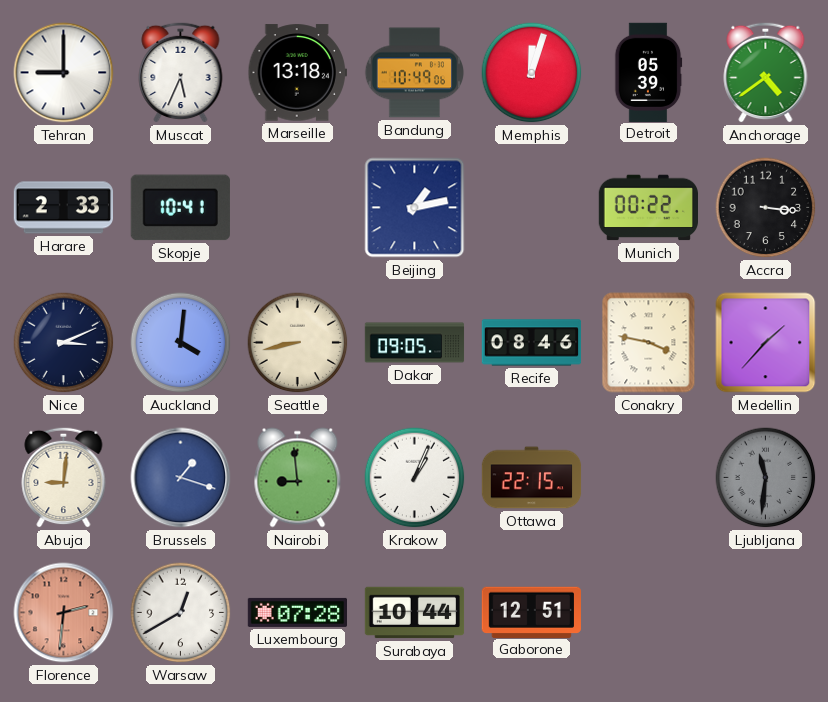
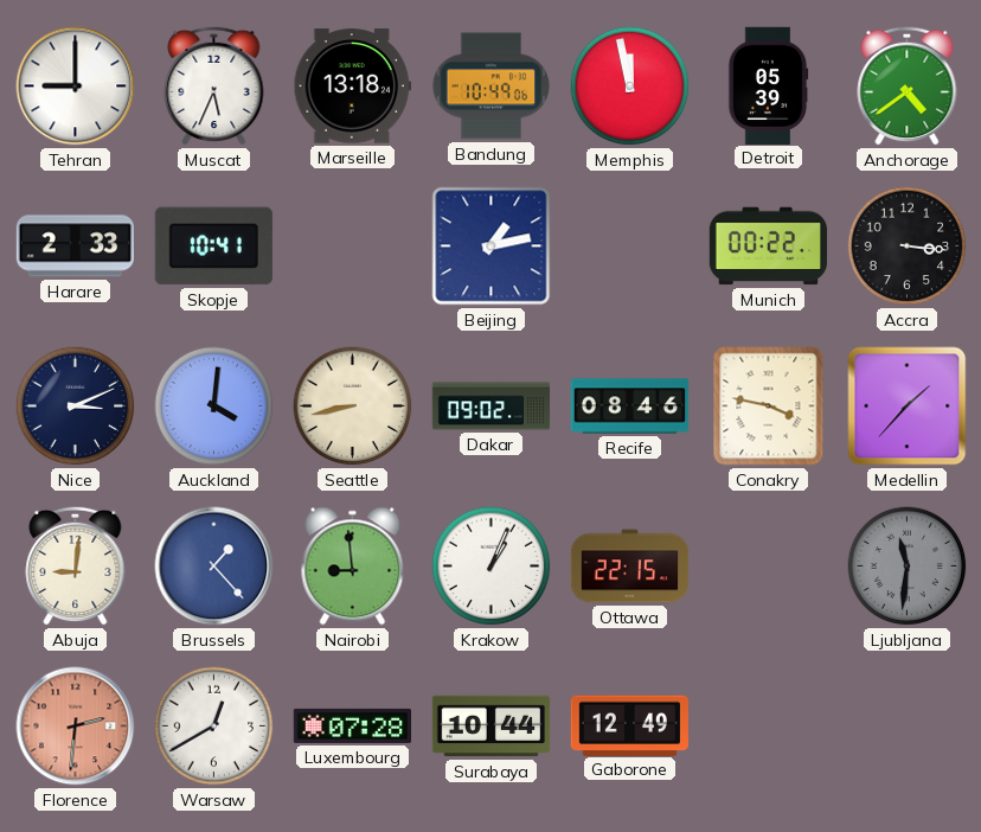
Memphis: 12:03 -> 11:58
Dakar: 09:05 -> 09:02
Brussels: 1:18 -> 1:23
Gaborone: 12:51 -> 12:49
